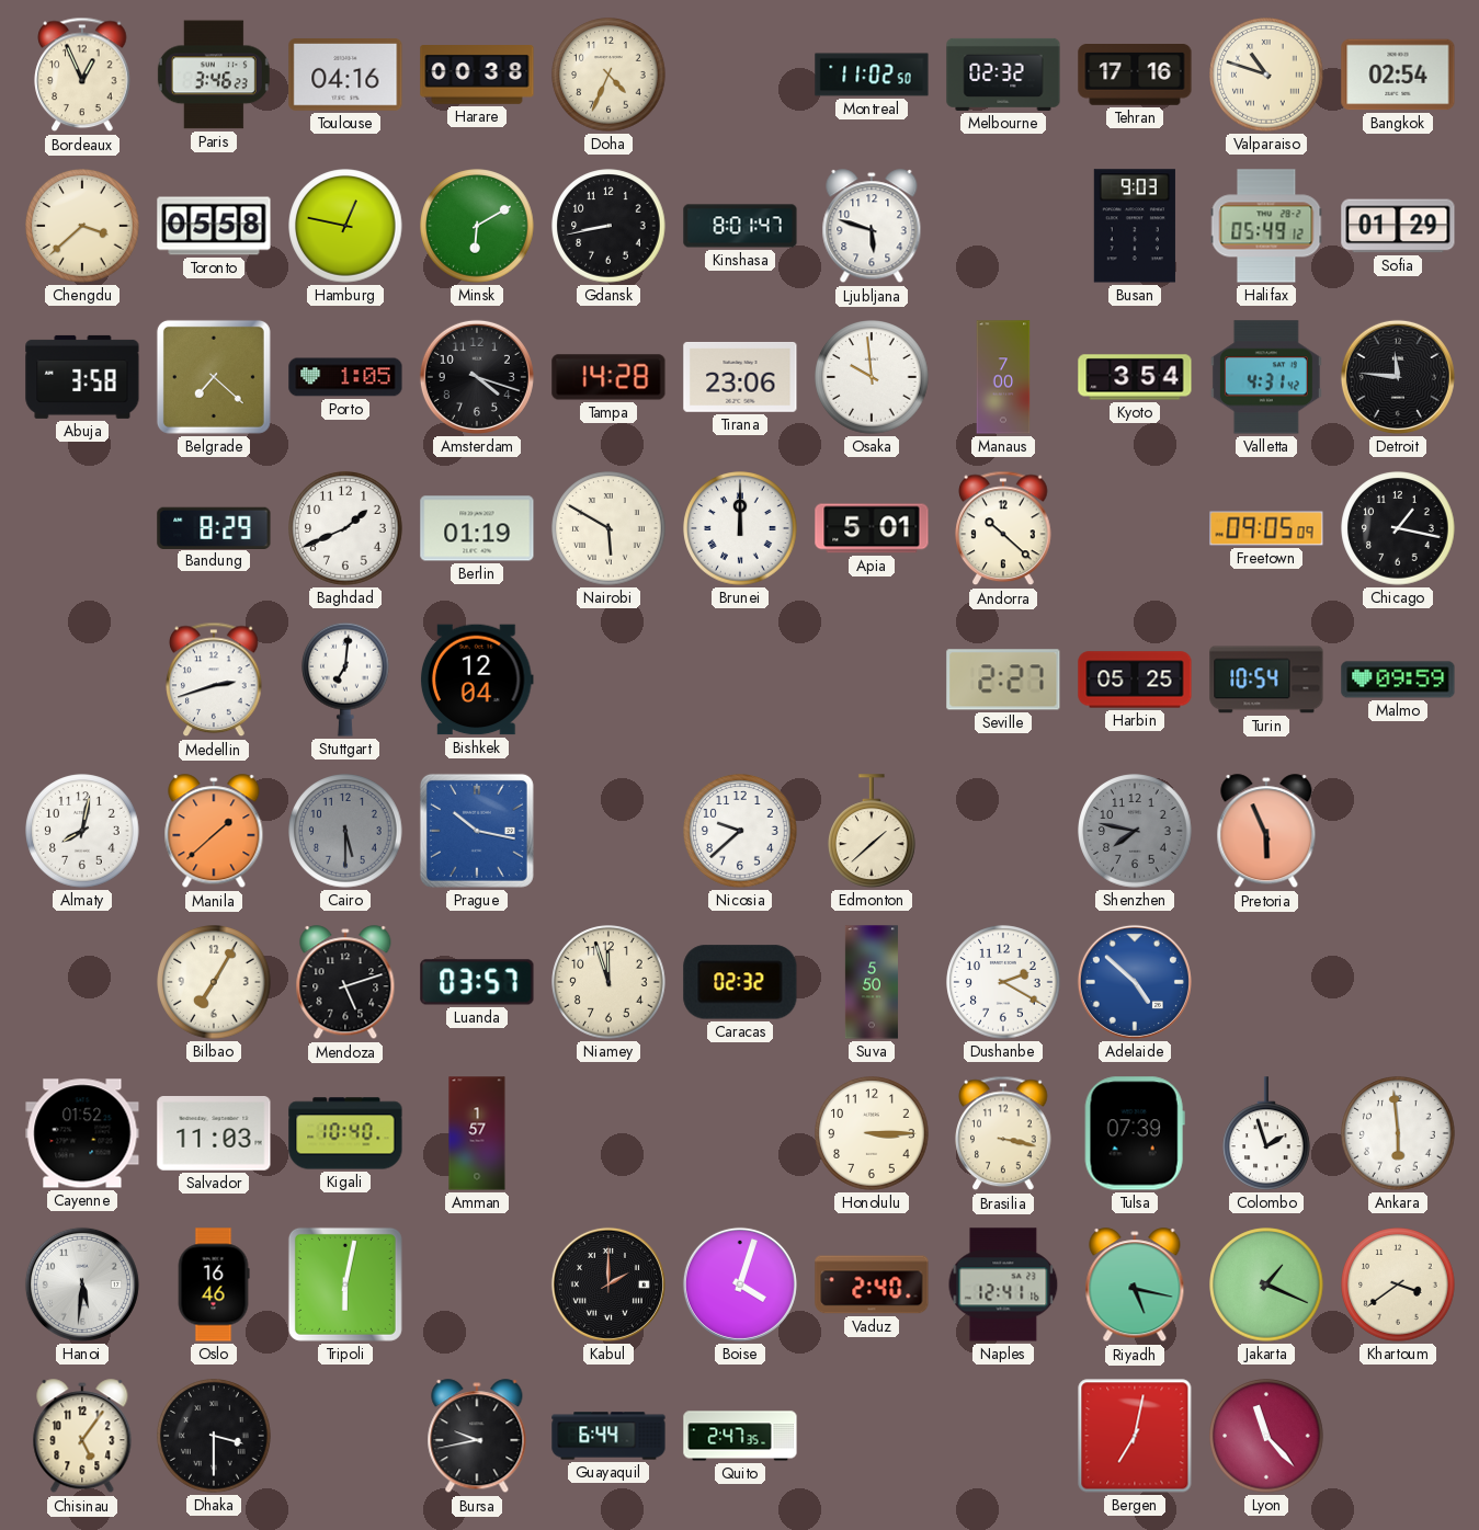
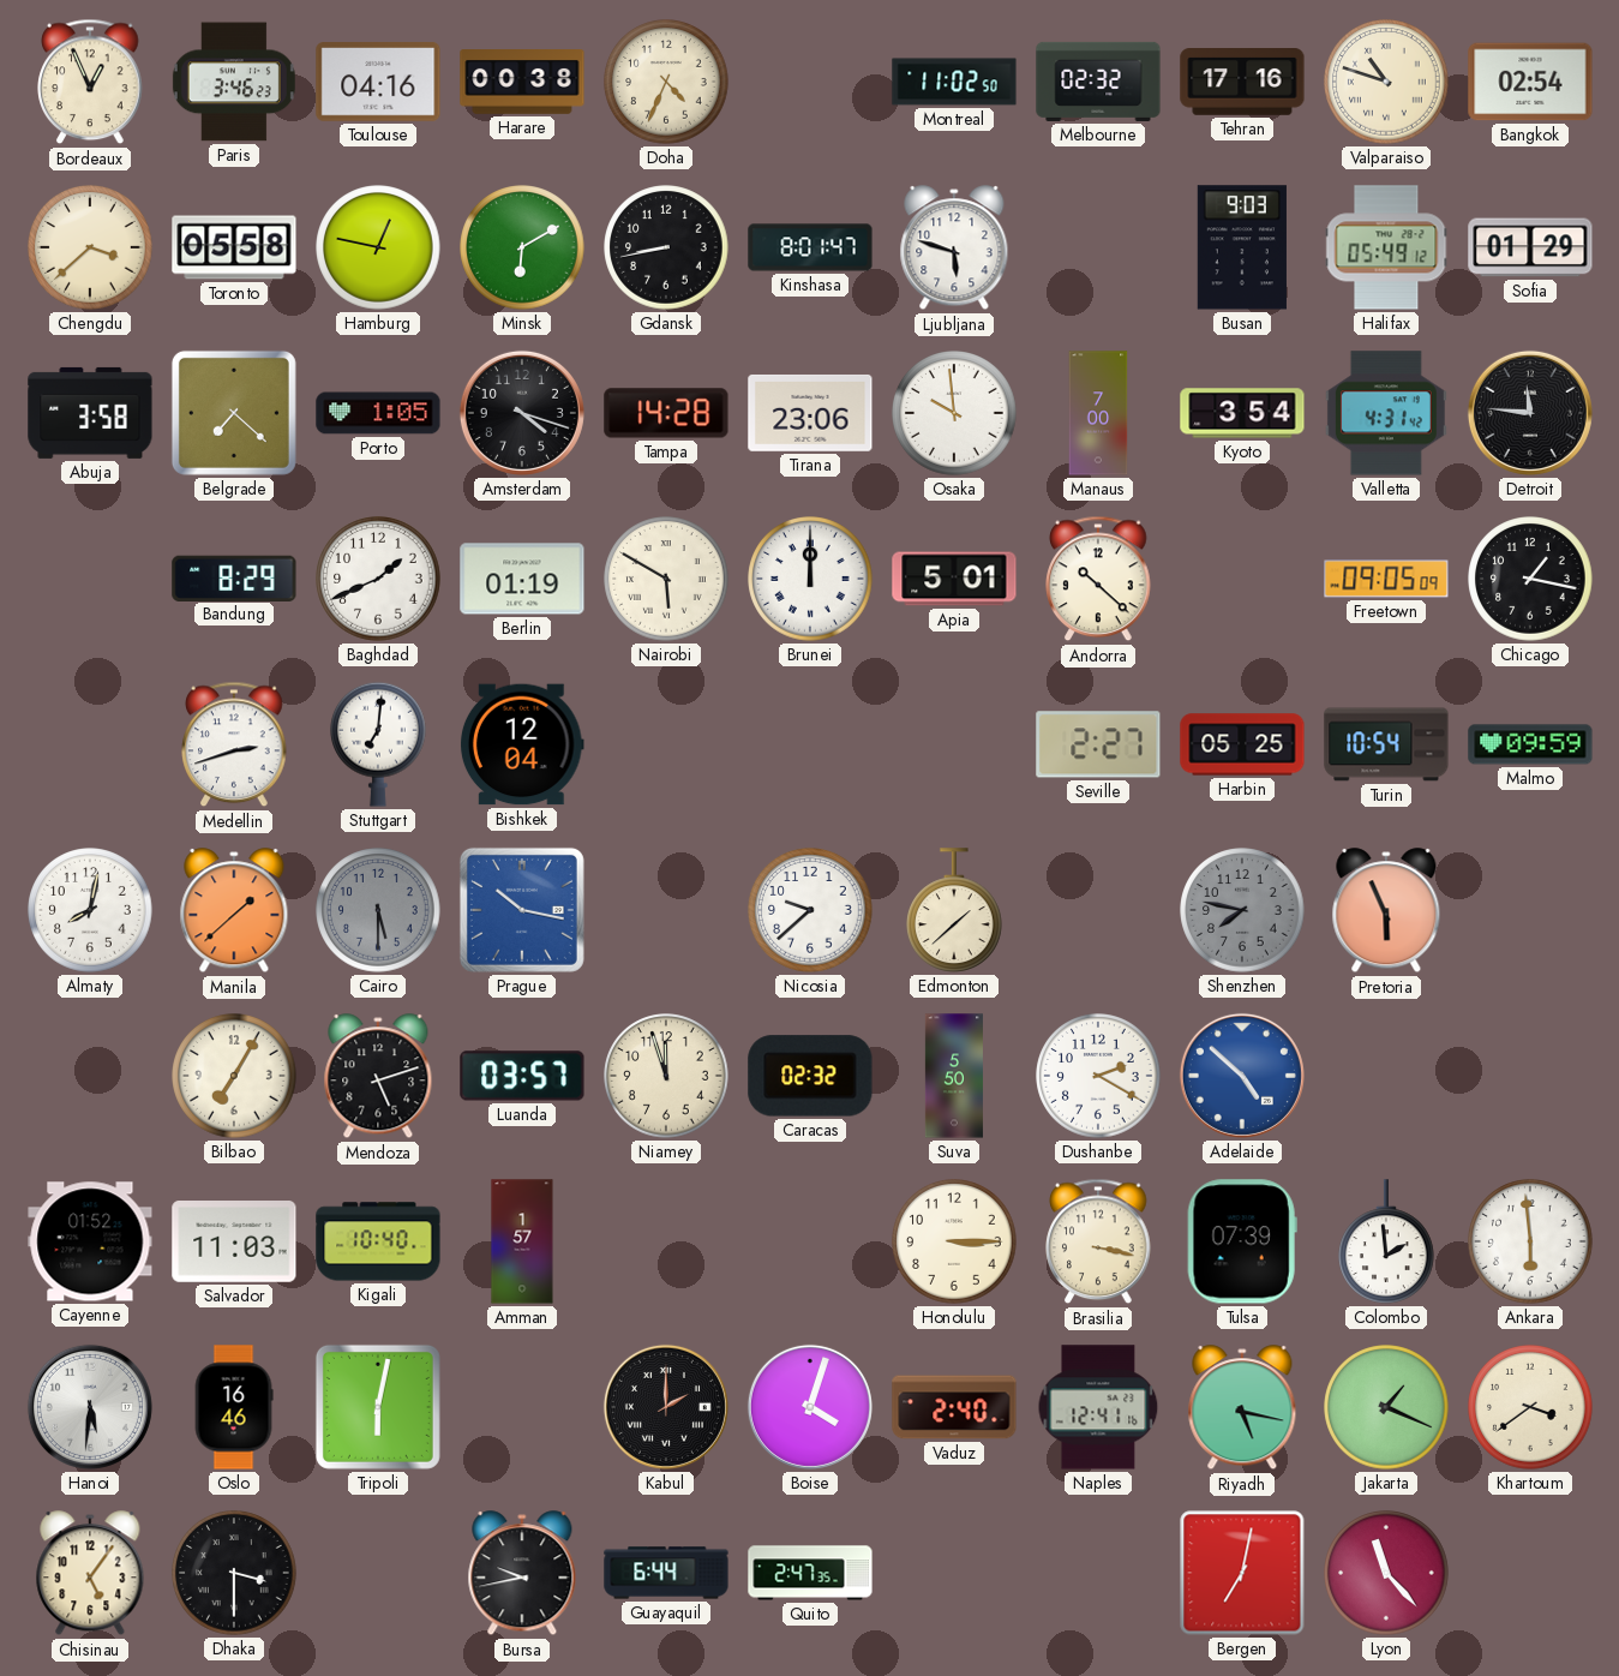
Colombo: 1:57 -> 1:59
